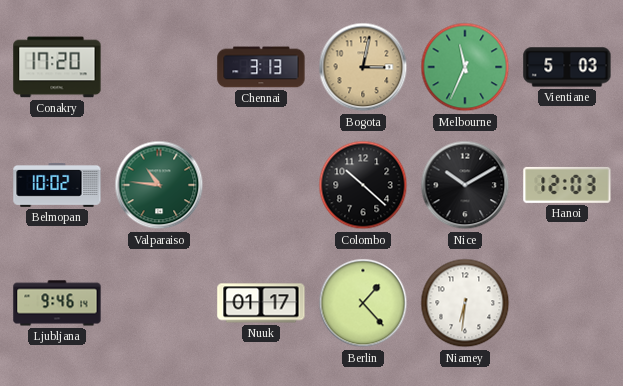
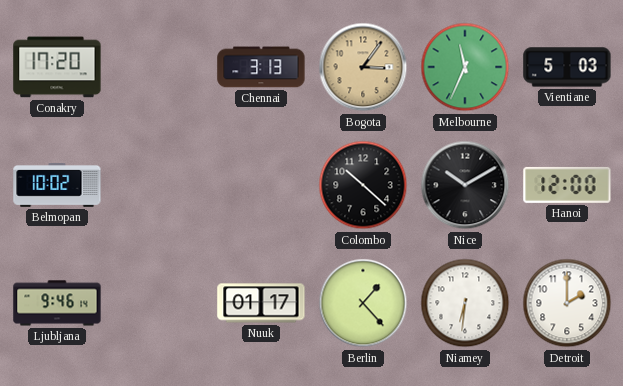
Bogota: 3:02 -> 3:06
Valparaiso: 10:46 -> none
Hanoi: 12:03 -> 12:00
Detroit: none -> 2:00
